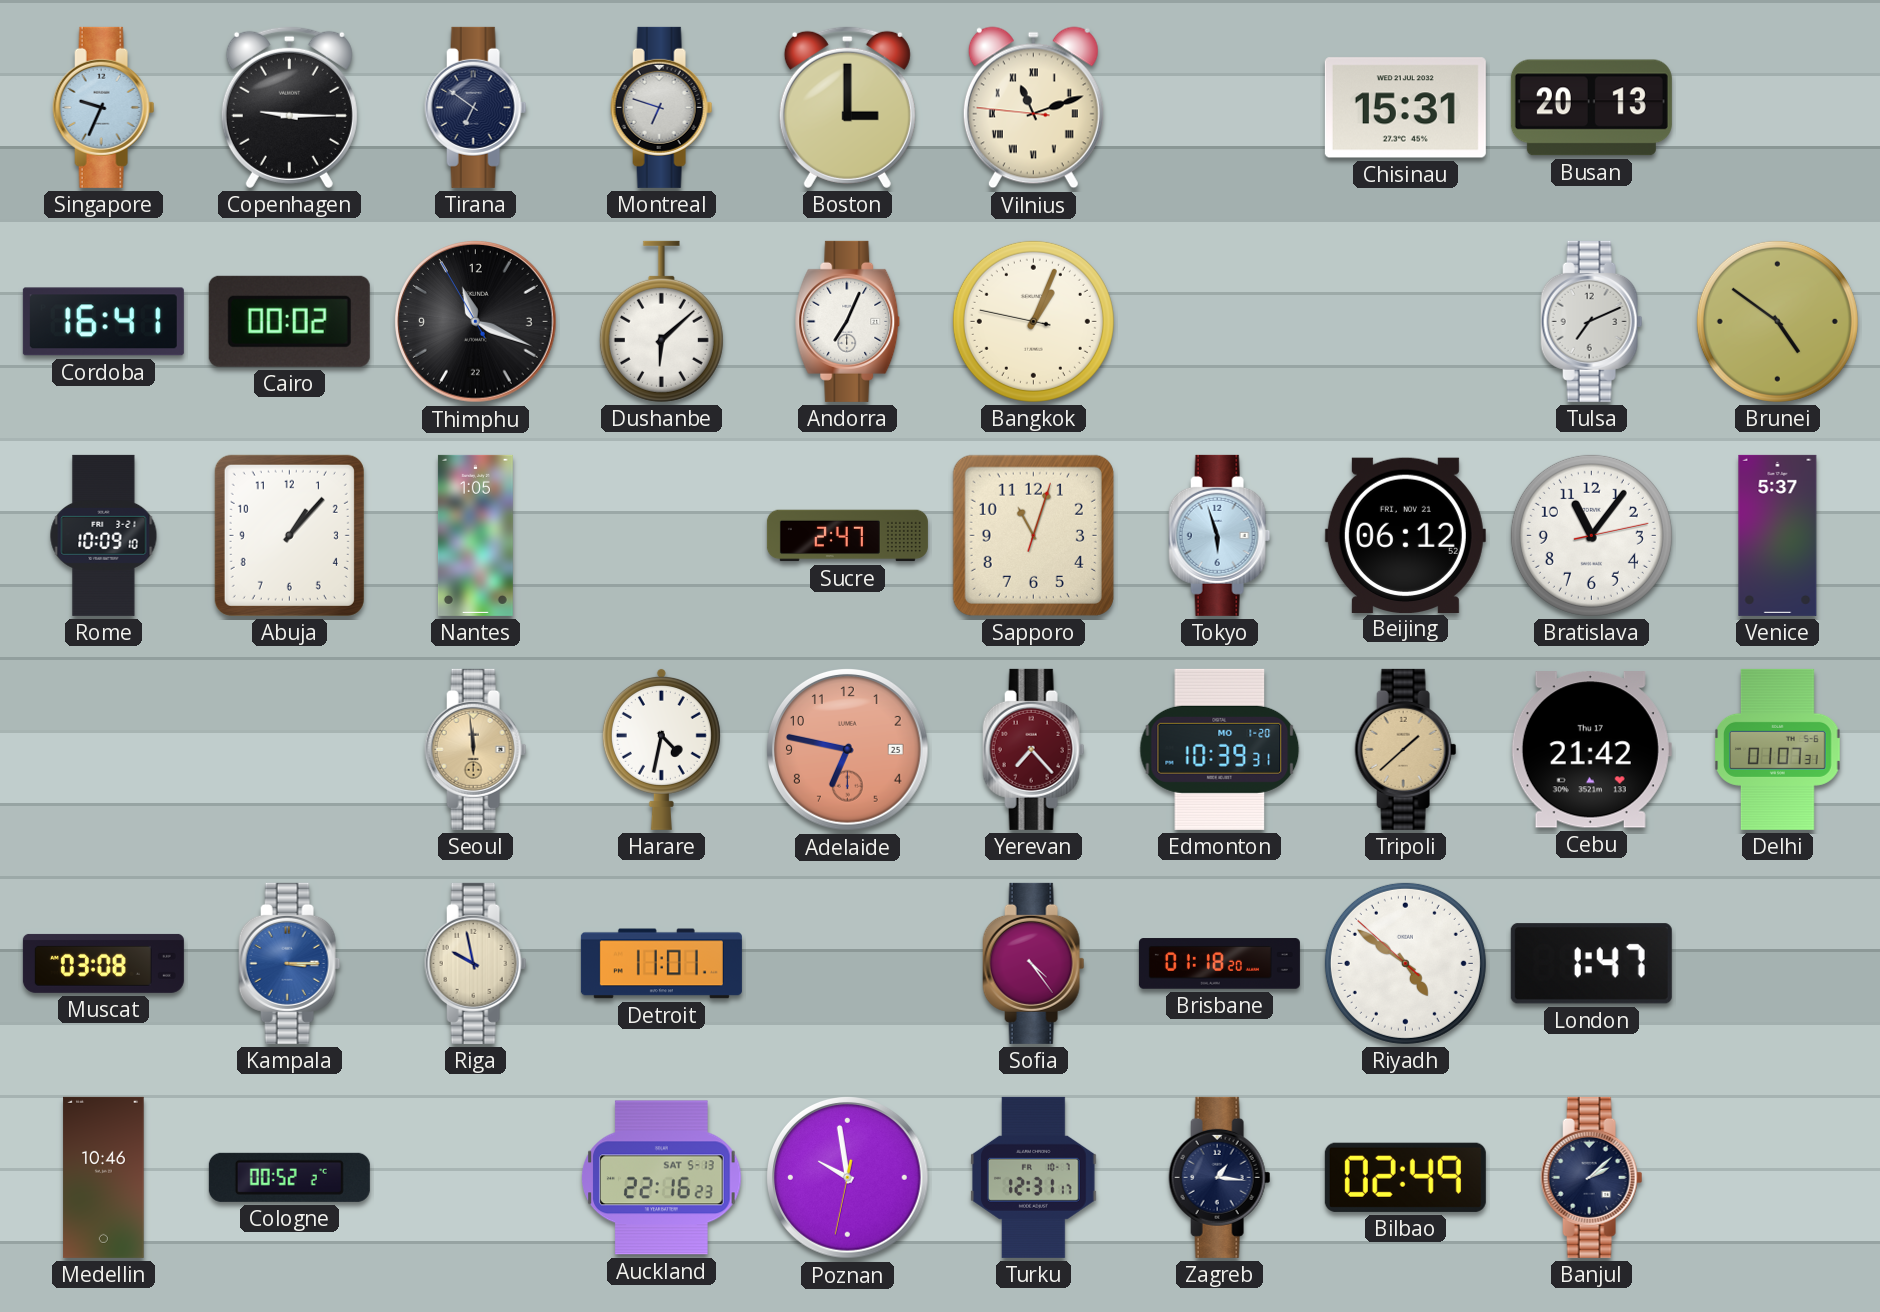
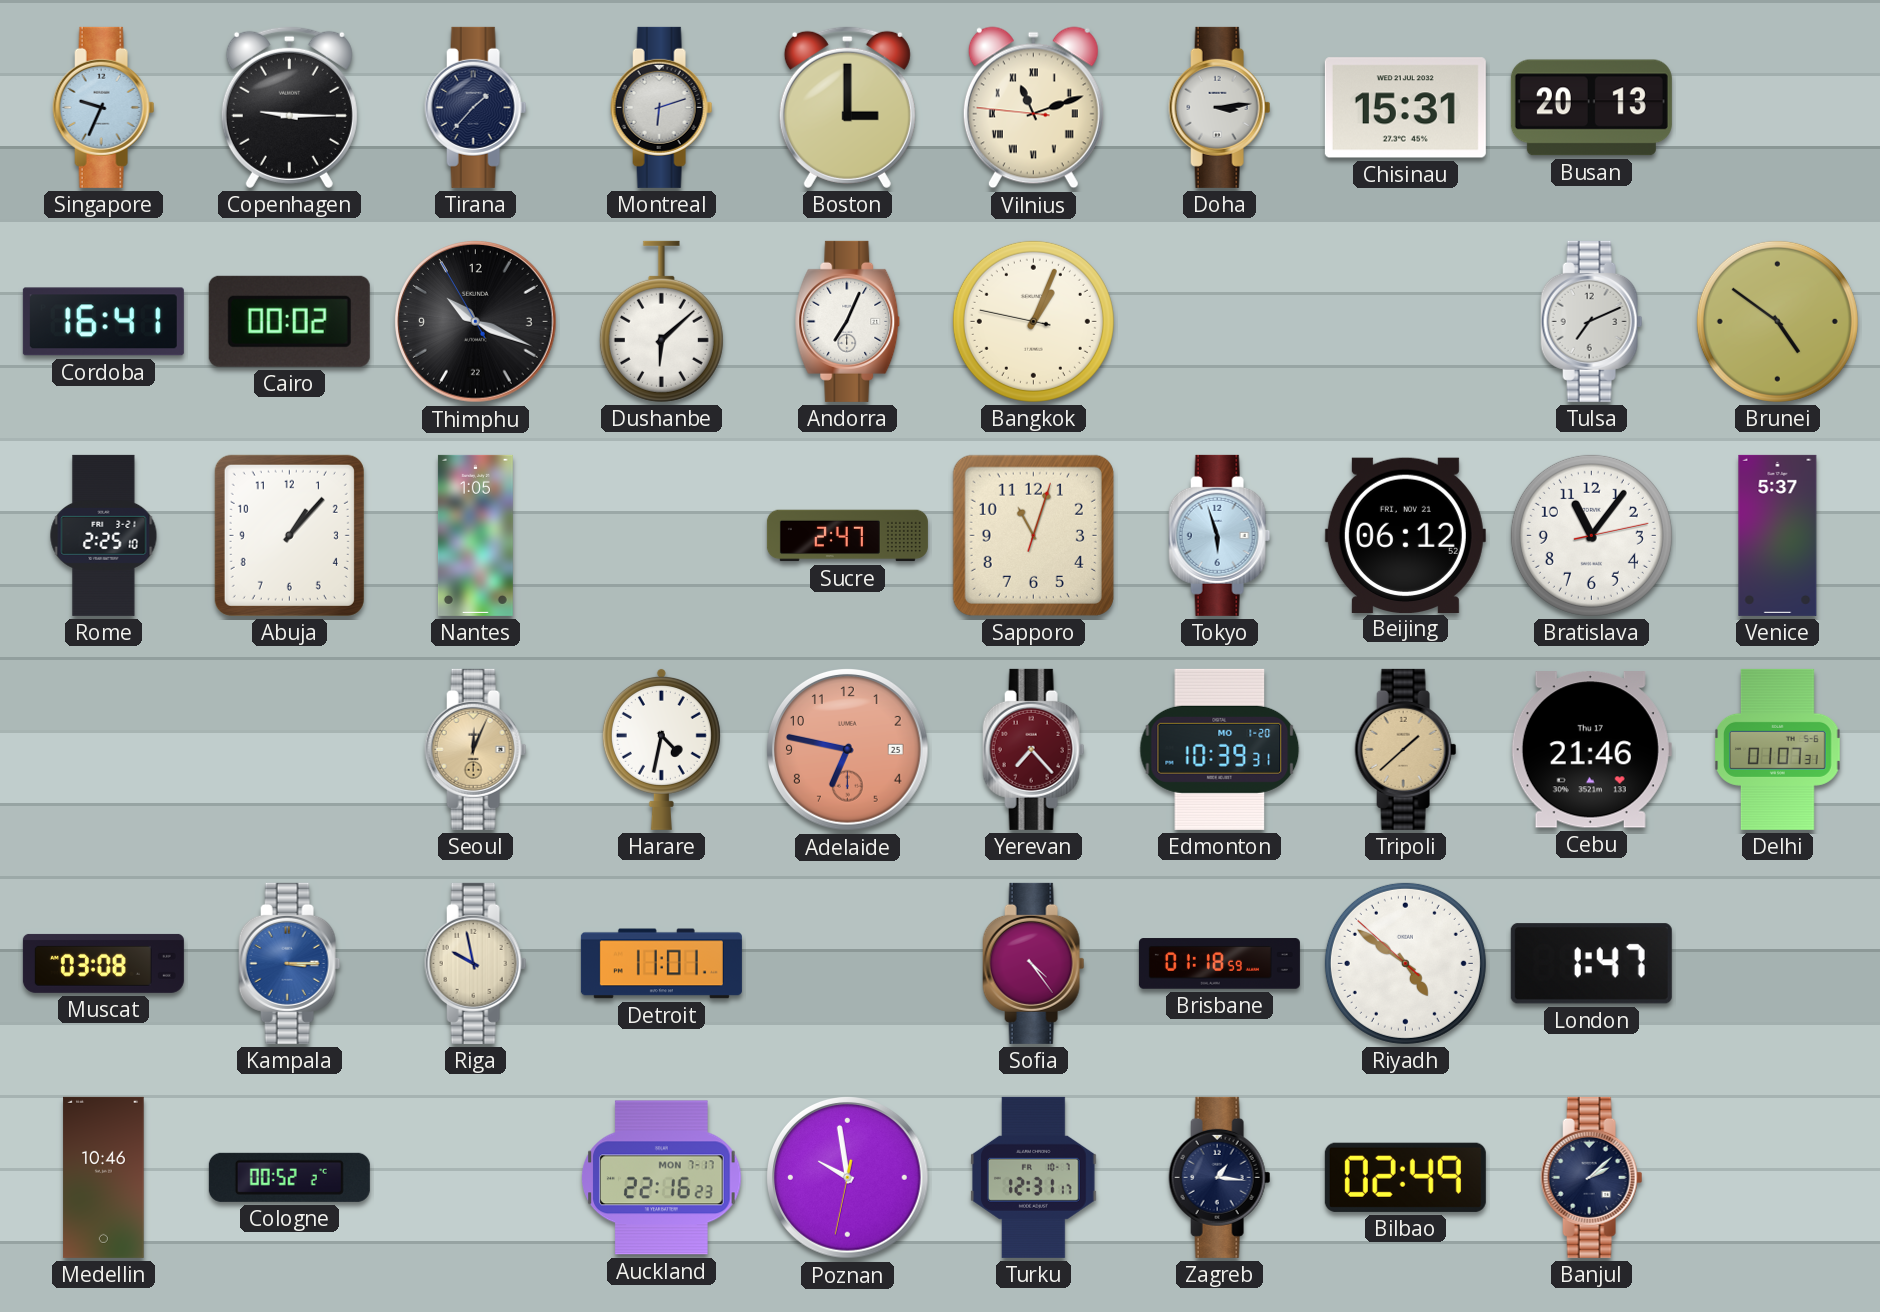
Tirana: 6:51 -> 1:37
Montreal: 6:48 -> 6:12
Doha: none -> 3:14
Thimphu: 11:18 -> 10:18
Rome: 10:09 -> 2:25
Seoul: 11:59 -> 12:04
Cebu: 21:42 -> 21:46
Brisbane: 01:18:20 -> 01:18:59
Auckland date: SAT 5-13 -> MON 7-17
